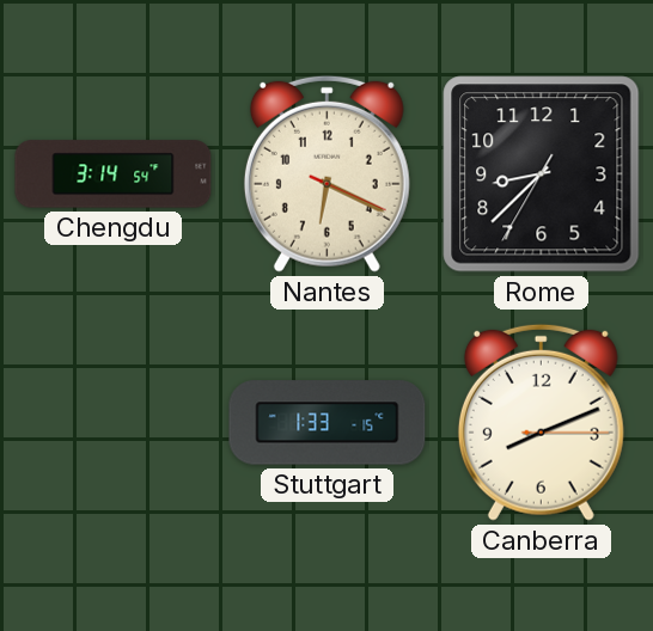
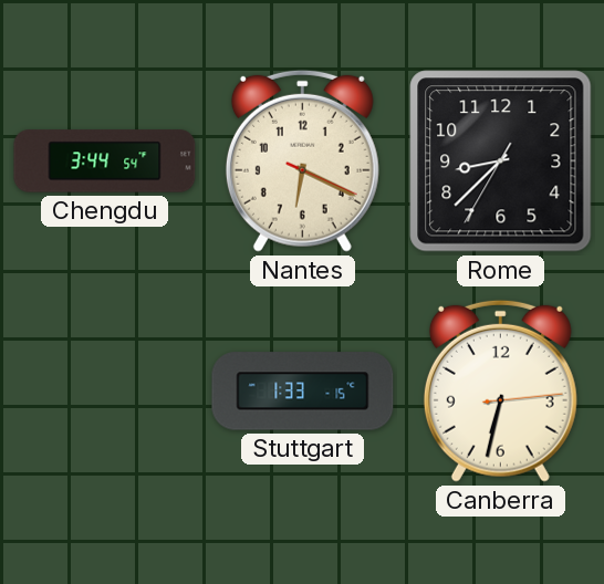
Chengdu: 3:14 -> 3:44
Canberra: 8:11 -> 6:32
